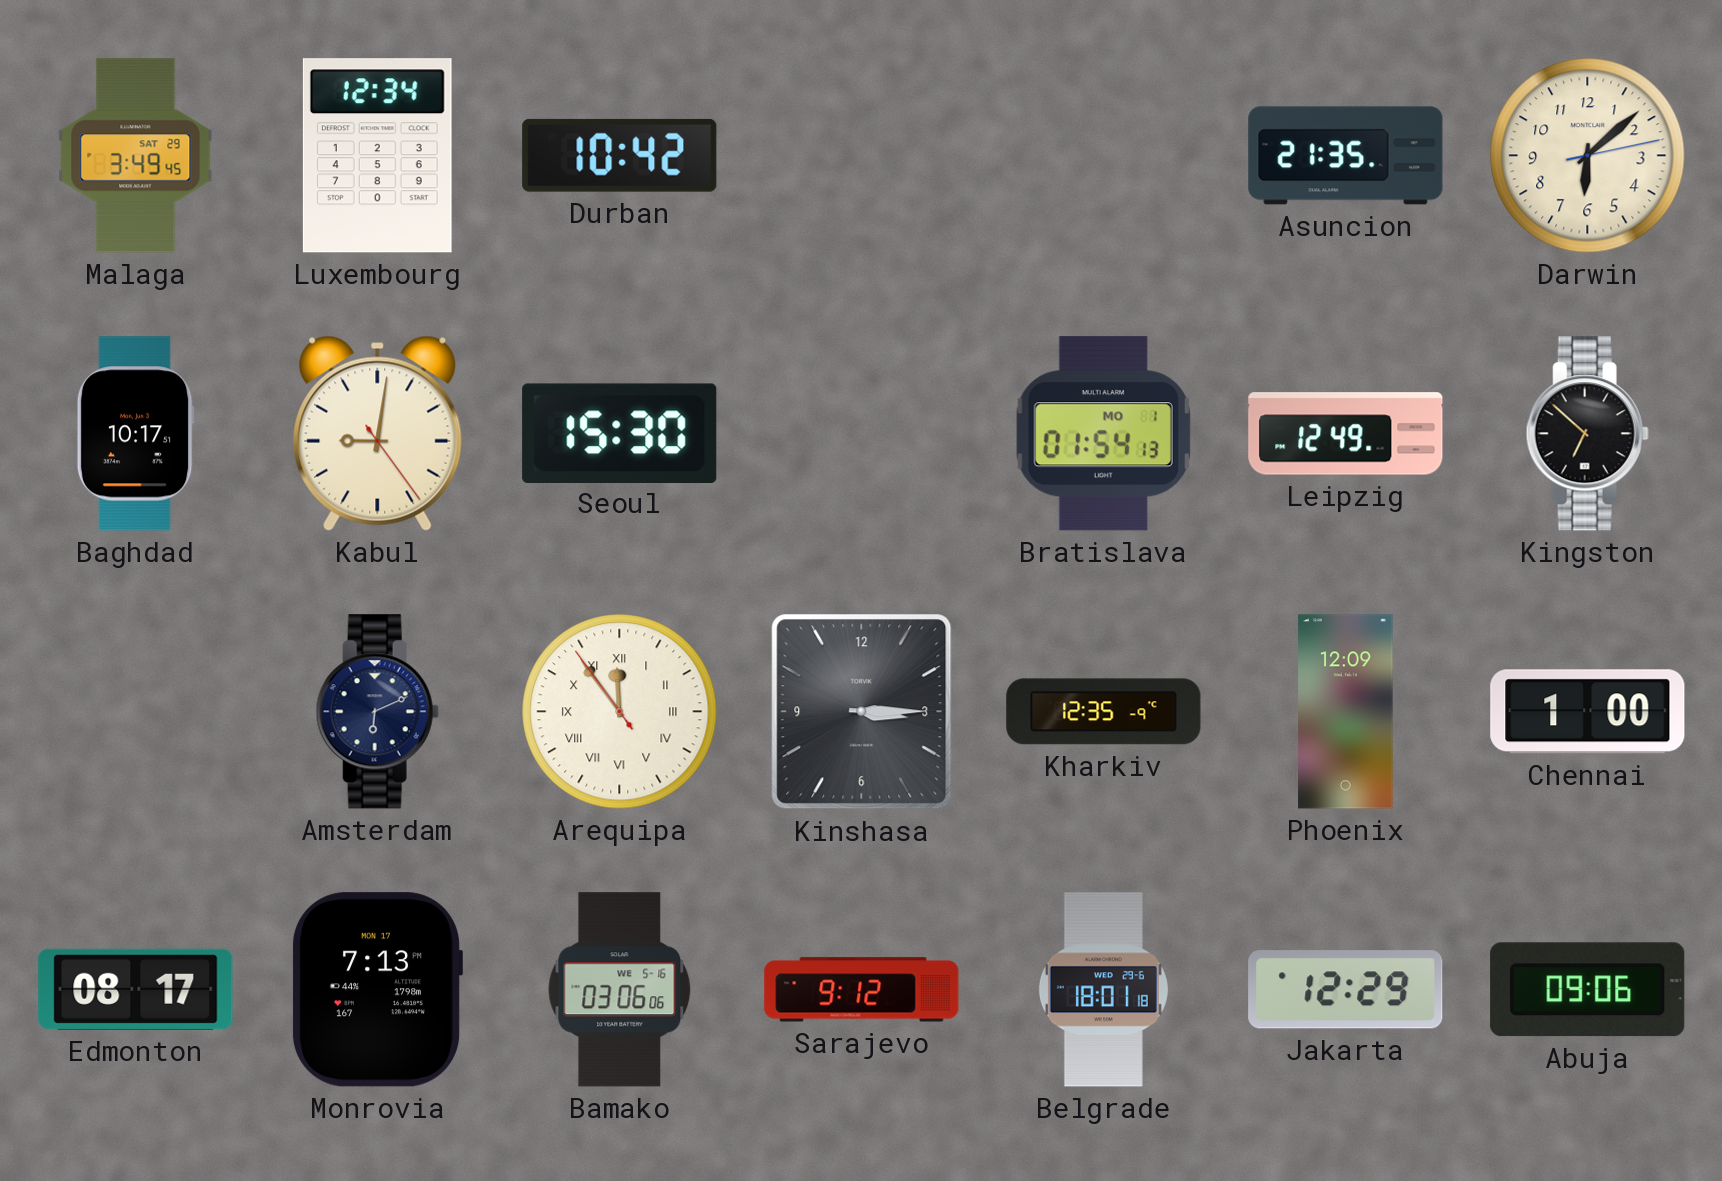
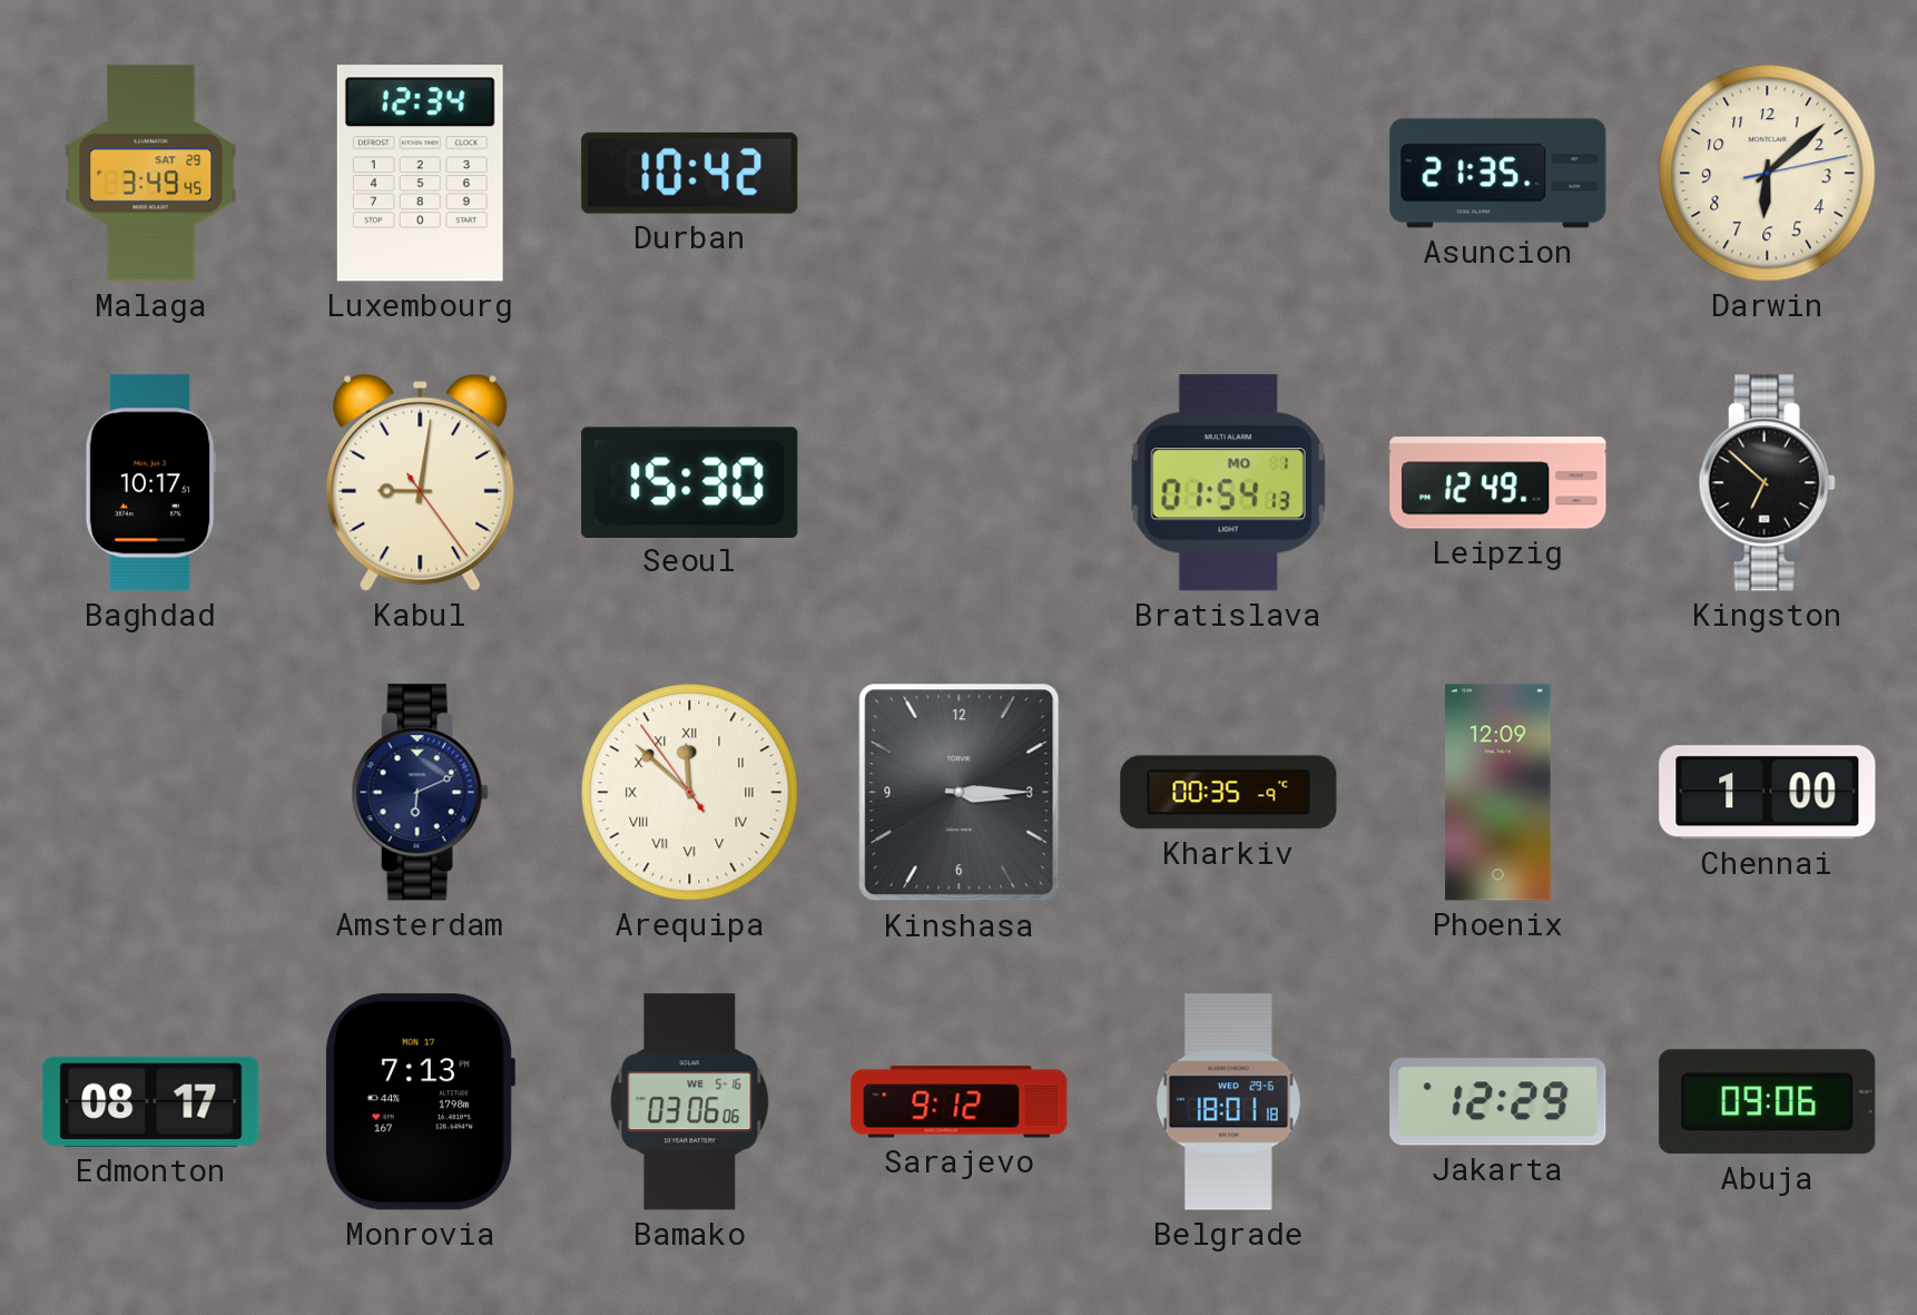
Arequipa: 11:53 -> 11:51
Kharkiv: 12:35 -> 00:35
